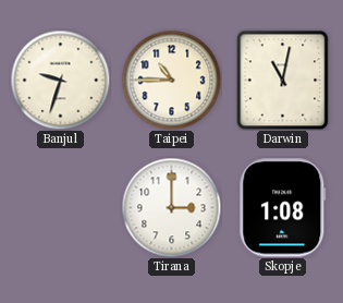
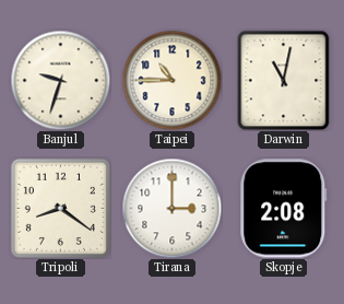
Tripoli: none -> 8:21
Skopje: 1:08 -> 2:08
